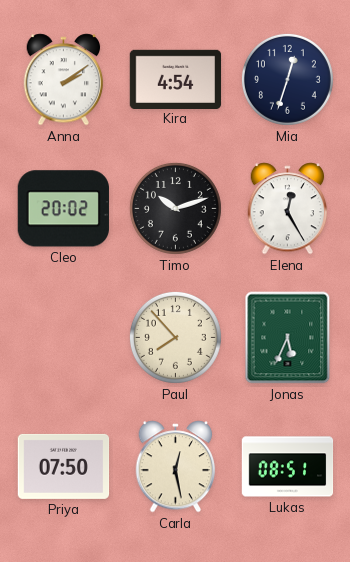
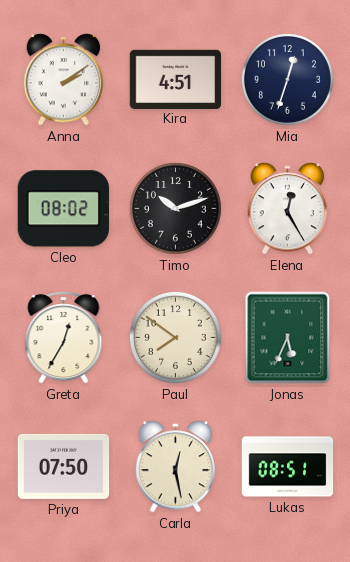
Kira: 4:54 -> 4:51
Cleo: 20:02 -> 08:02
Greta: none -> 12:35
Paul: 7:53 -> 7:51
